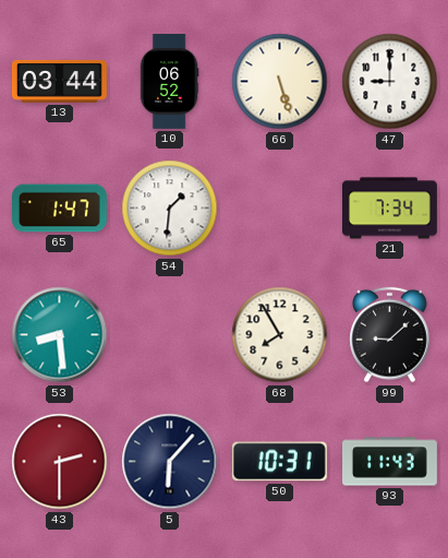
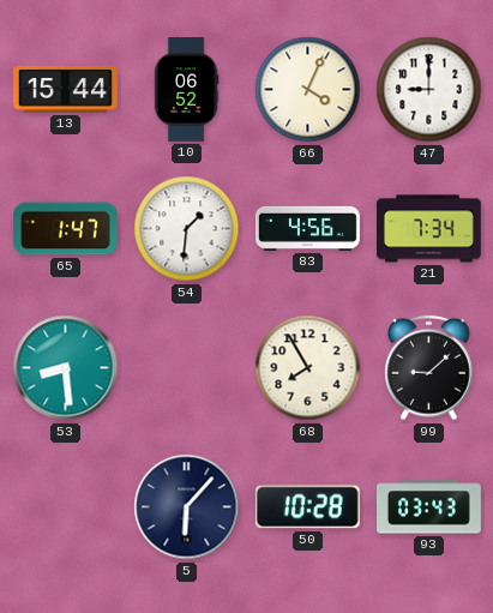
13: 03:44 -> 15:44
66: 5:27 -> 4:04
83: none -> 4:56
43: 2:30 -> none
50: 10:31 -> 10:28
93: 11:43 -> 03:43
